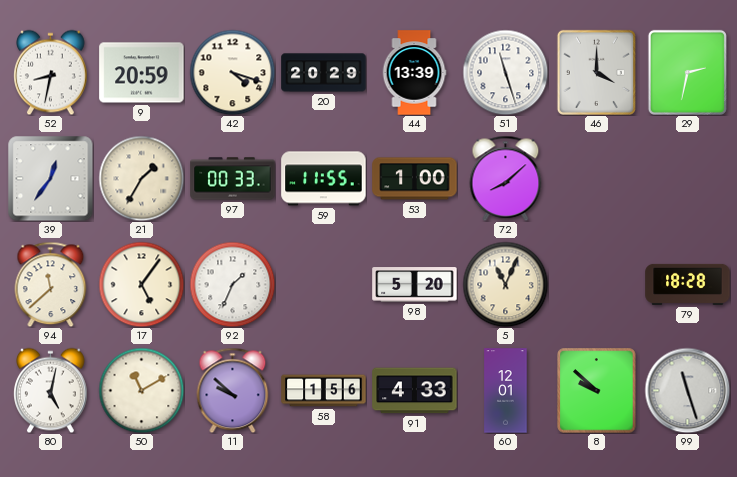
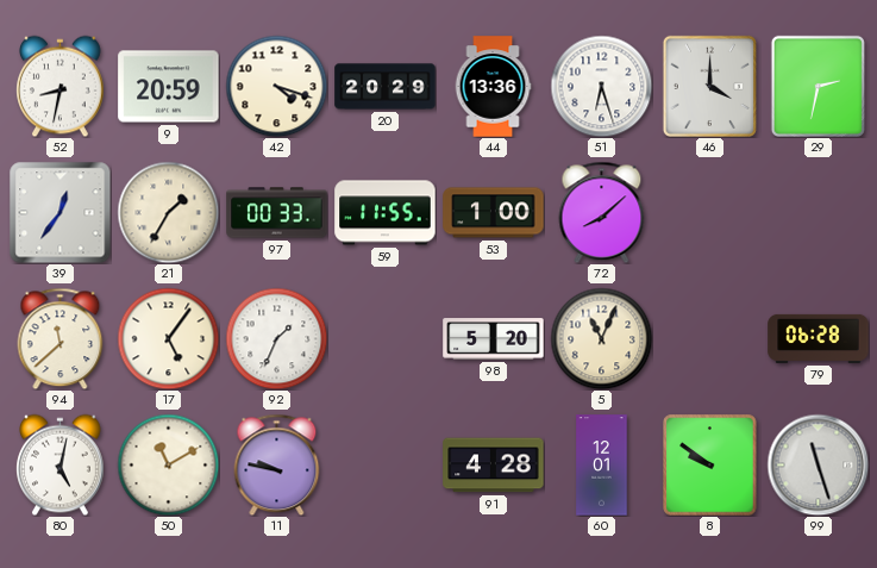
44: 13:39 -> 13:36
51: 11:27 -> 6:27
79: 18:28 -> 06:28
11: 9:52 -> 9:47
58: 1:56 -> none
91: 4:33 -> 4:28
8: 9:52 -> 9:51
